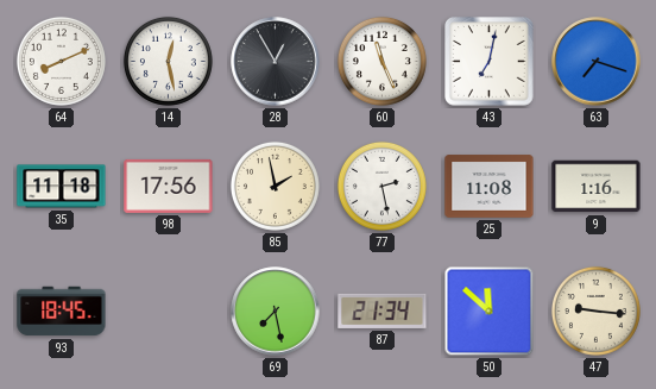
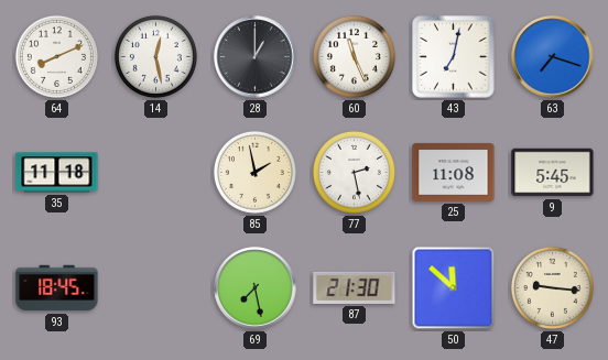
28: 12:55 -> 1:00
98: 17:56 -> none
9: 1:16 -> 5:45
87: 21:34 -> 21:30
